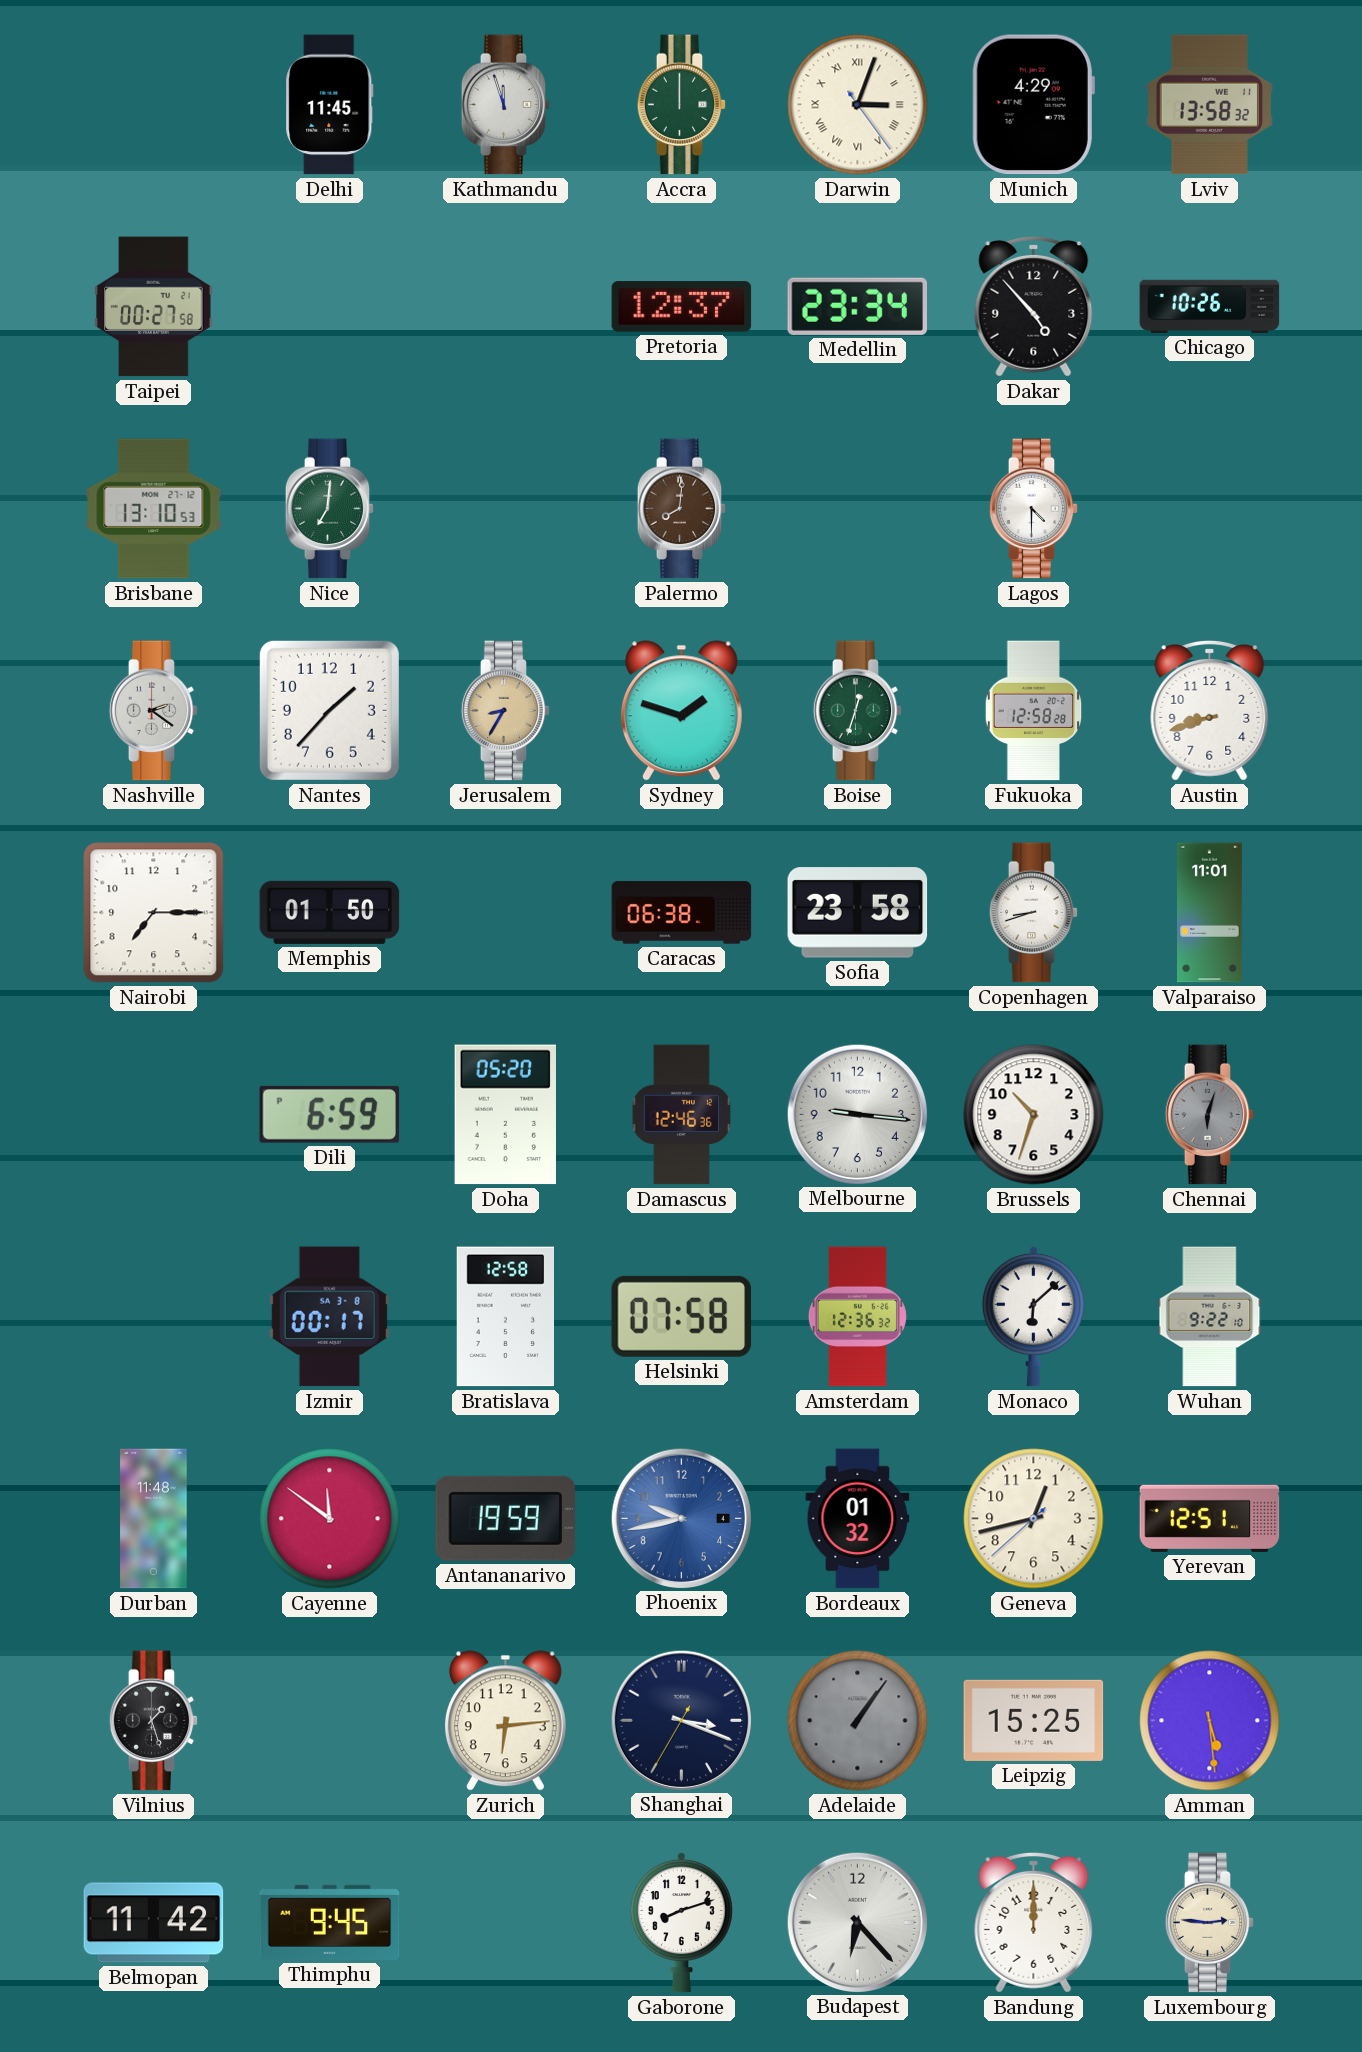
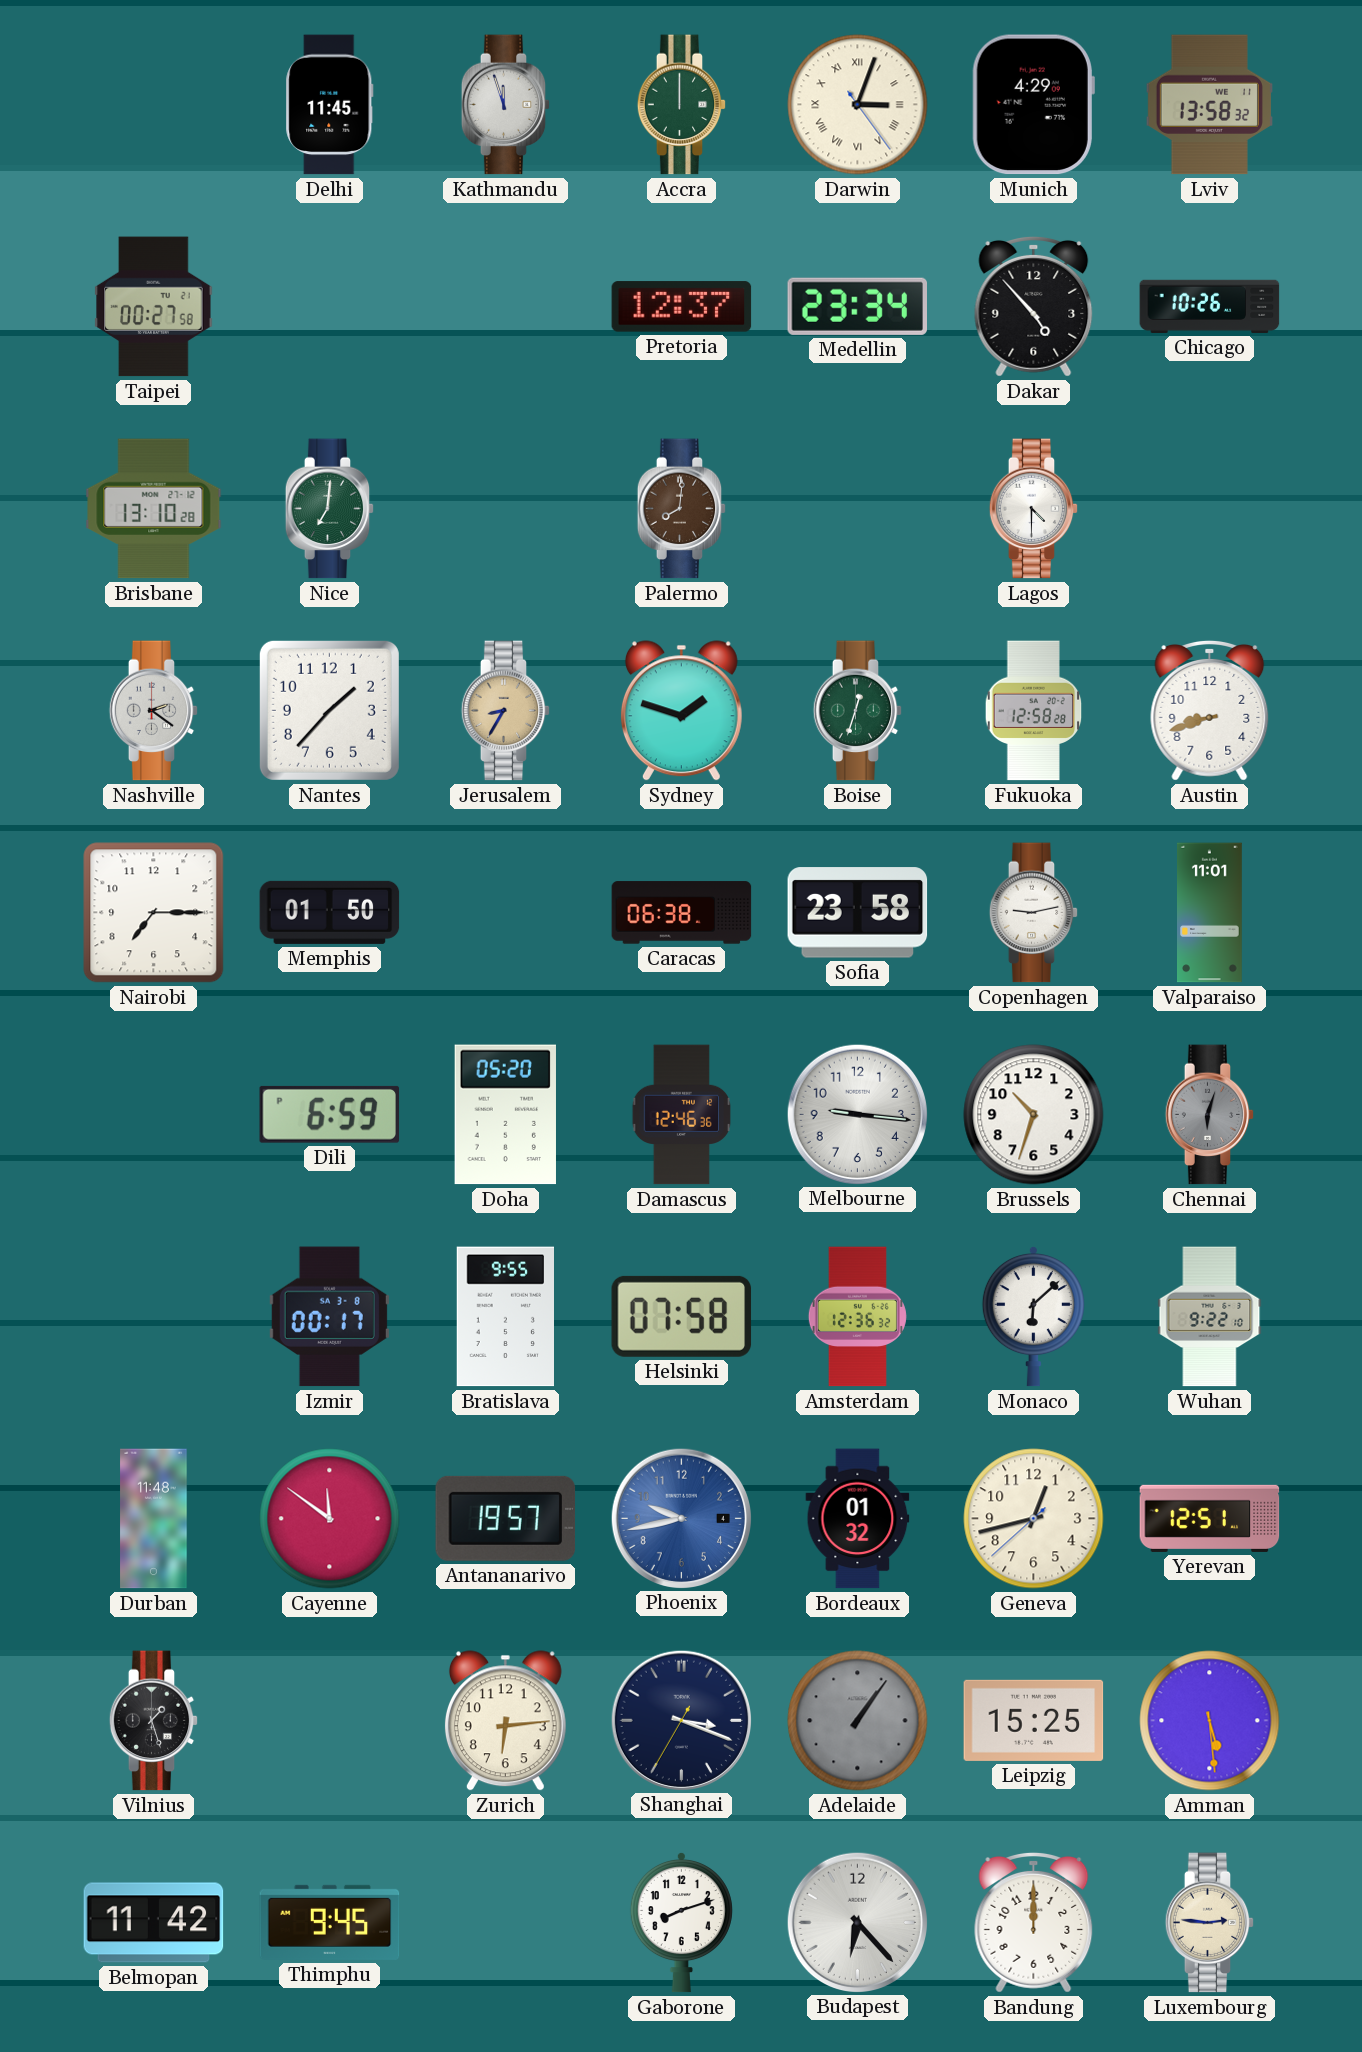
Brisbane: 13:10:53 -> 13:10:28
Copenhagen: 8:42 -> 9:13
Bratislava: 12:58 -> 9:55
Antananarivo: 19:59 -> 19:57
